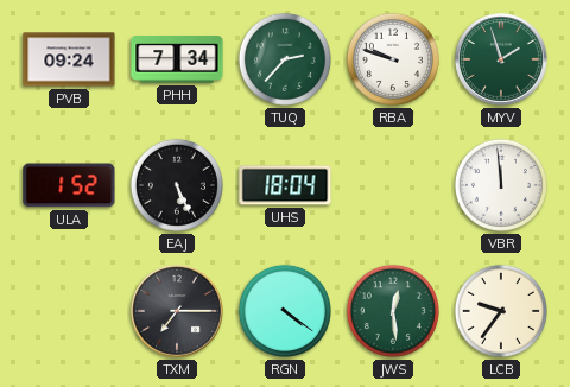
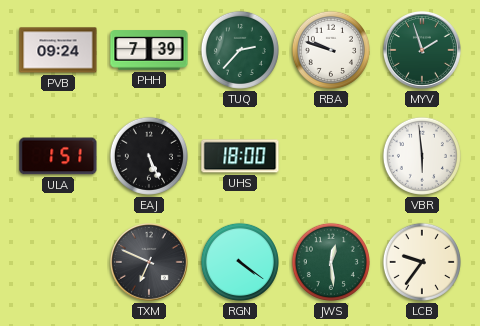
PHH: 7:34 -> 7:39
ULA: 1:52 -> 1:51
UHS: 18:04 -> 18:00
VBR: 11:59 -> 5:59
TXM: 7:15 -> 6:49
